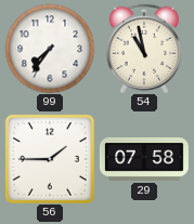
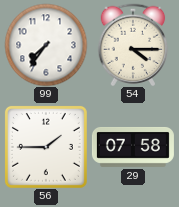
54: 10:58 -> 4:15
